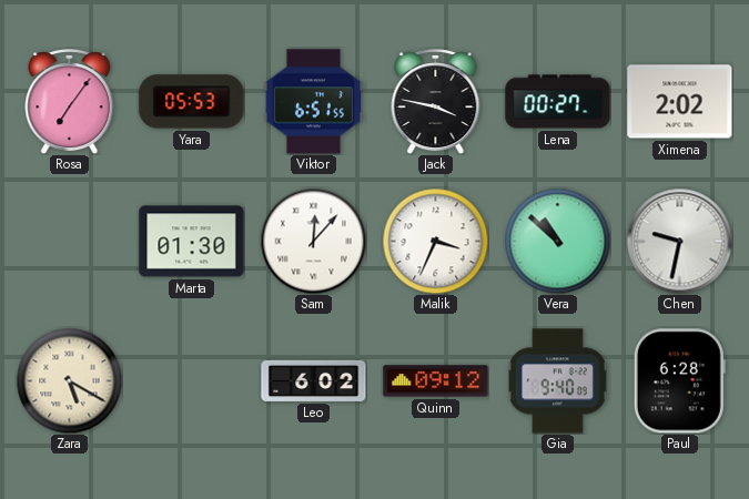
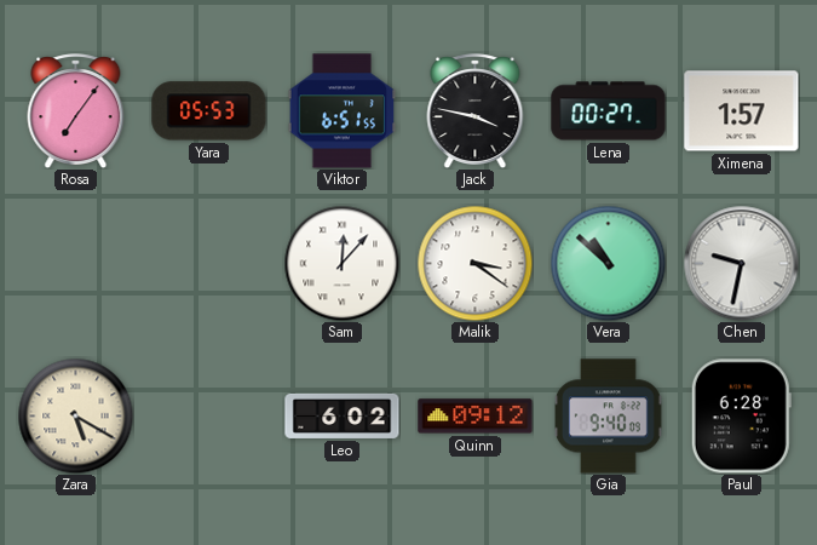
Ximena: 2:02 -> 1:57
Marta: 01:30 -> none
Malik: 3:34 -> 3:21
